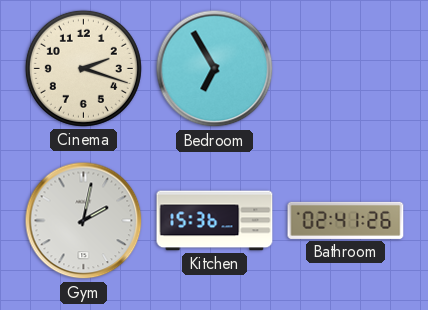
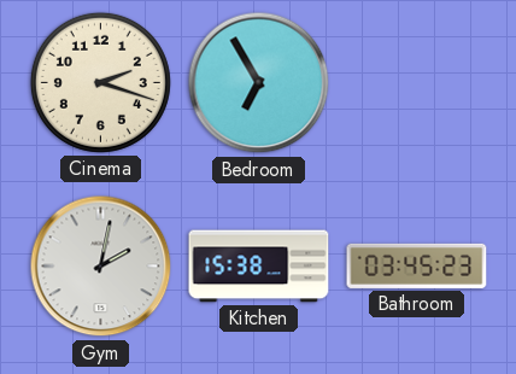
Kitchen: 15:36 -> 15:38
Bathroom: 02:41 -> 03:45
